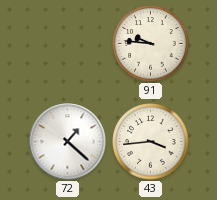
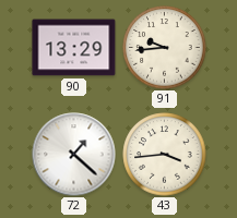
90: none -> 13:29
91: 9:46 -> 9:44
